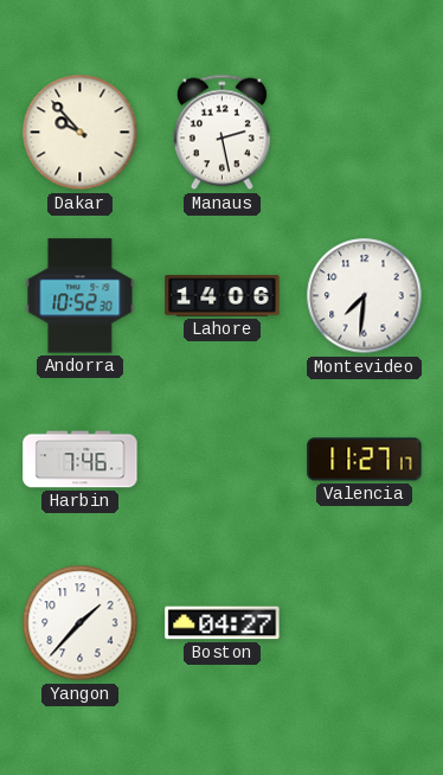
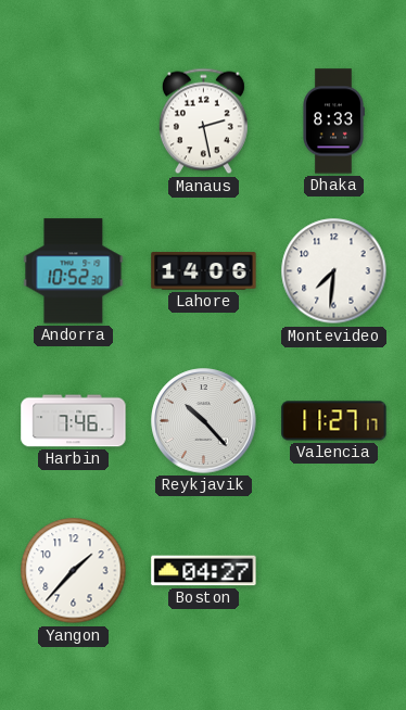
Dakar: 9:53 -> none
Dhaka: none -> 8:33
Reykjavik: none -> 10:23
